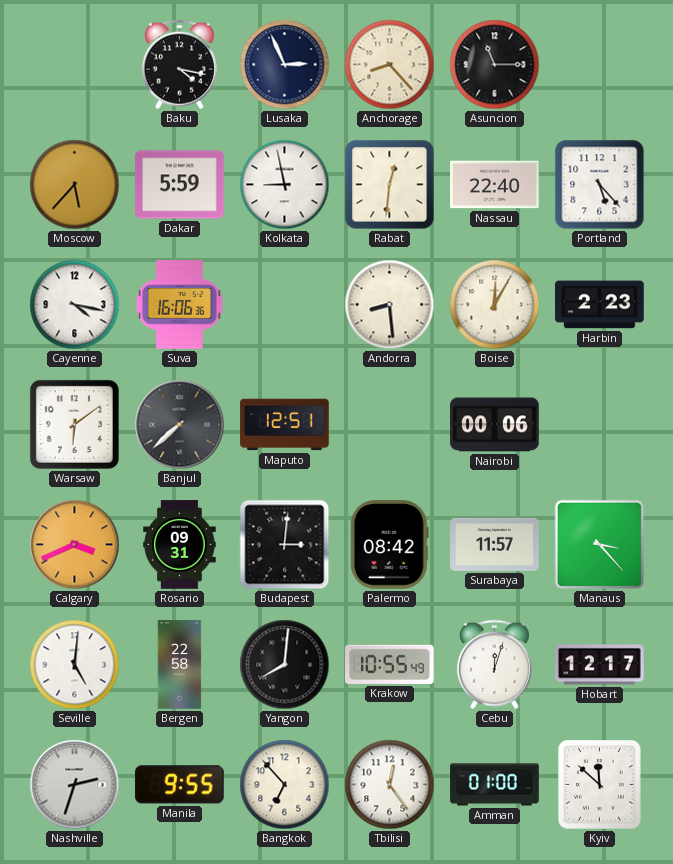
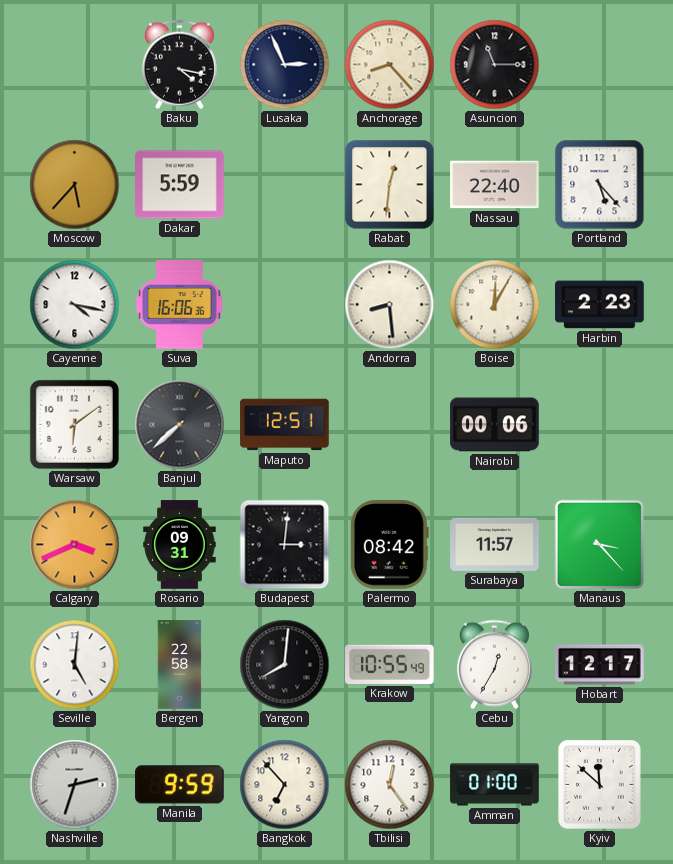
Kolkata: 8:58 -> none
Cebu: 12:03 -> 12:35
Manila: 9:55 -> 9:59
